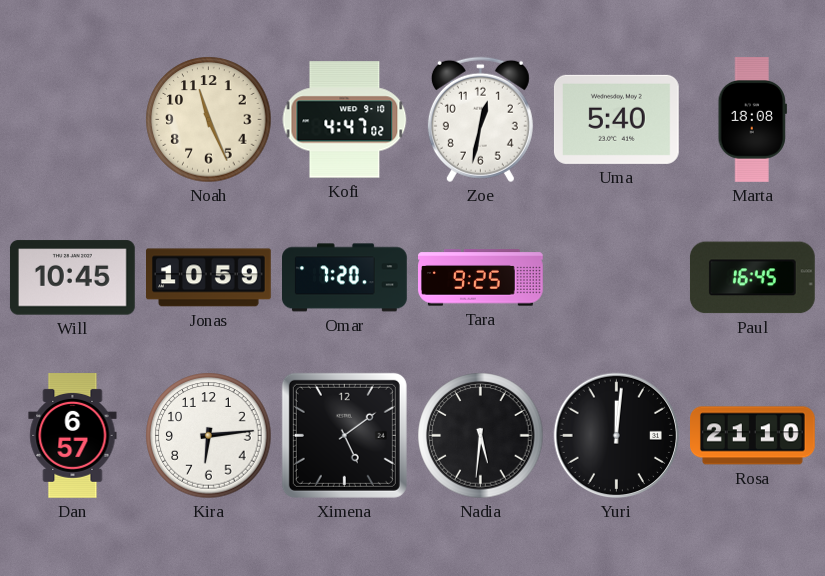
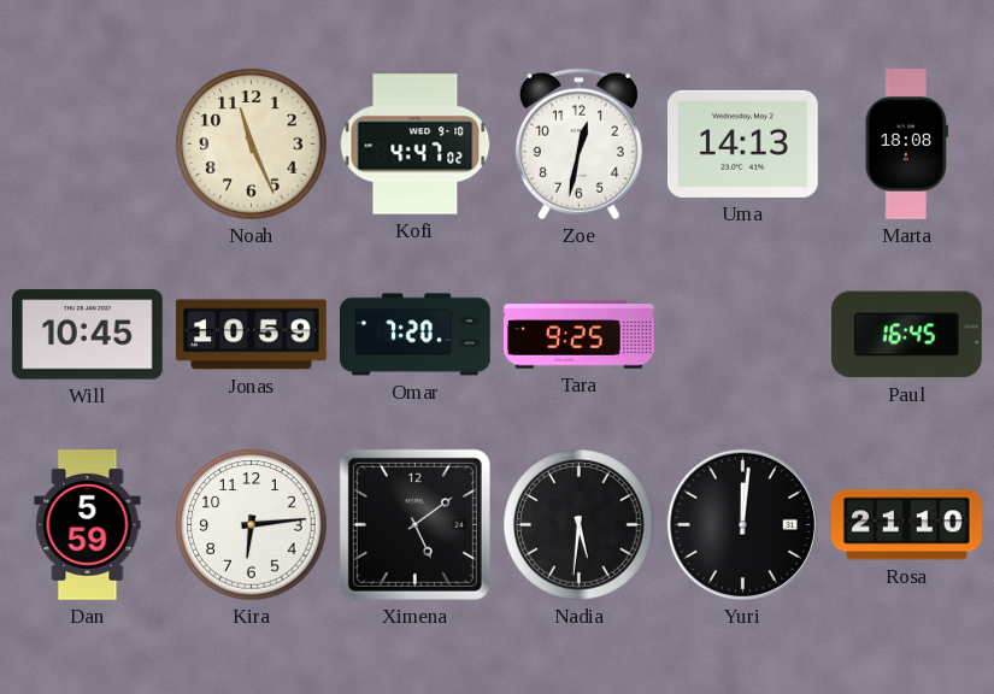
Uma: 5:40 -> 14:13
Dan: 6:57 -> 5:59
